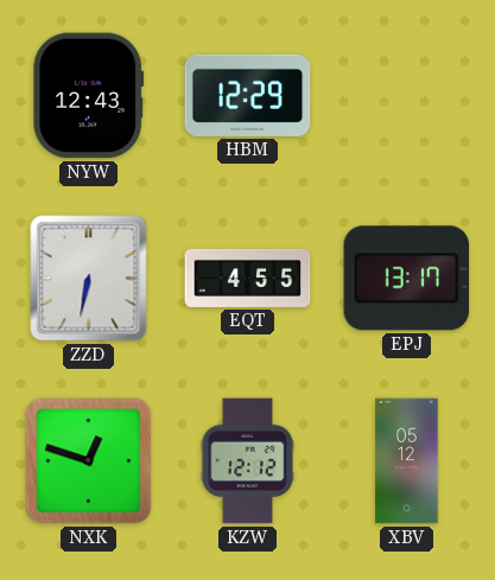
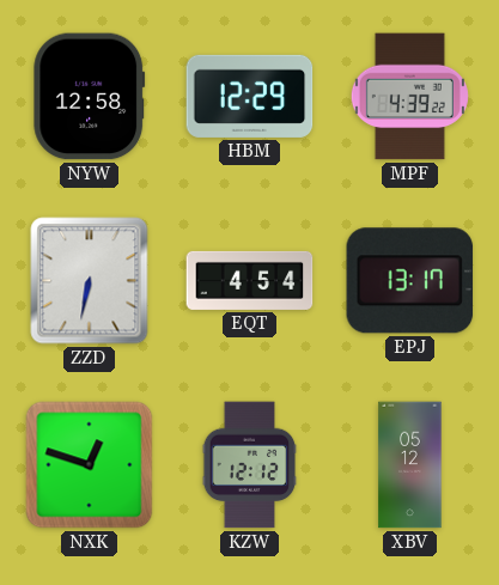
NYW: 12:43 -> 12:58
MPF: none -> 4:39
EQT: 4:55 -> 4:54
